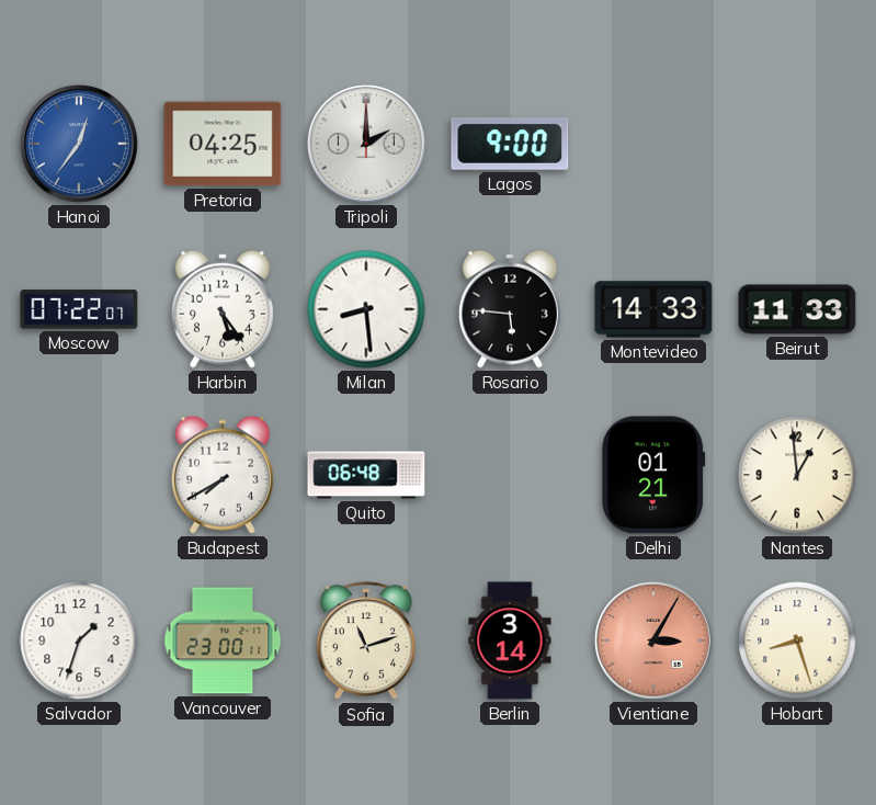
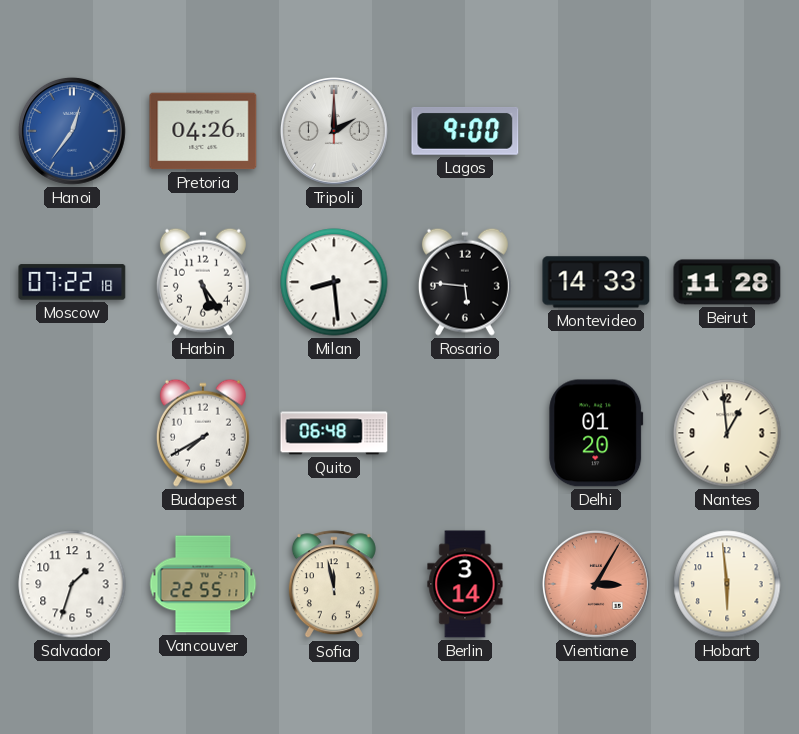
Pretoria: 04:25 -> 04:26
Moscow: 07:22:07 -> 07:22:18
Beirut: 11:33 -> 11:28
Delhi: 01:21 -> 01:20
Vancouver: 23:00 -> 22:55
Sofia: 11:12 -> 11:58
Hobart: 8:27 -> 5:59
